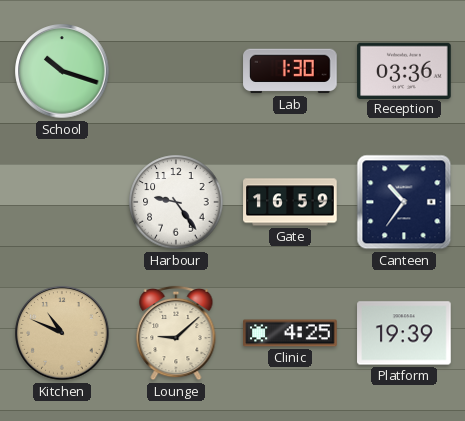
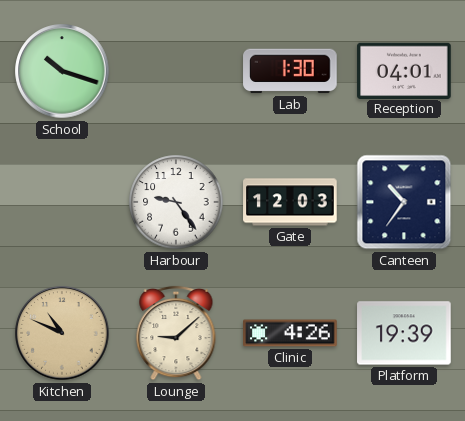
Reception: 03:36 -> 04:01
Gate: 16:59 -> 12:03
Clinic: 4:25 -> 4:26
